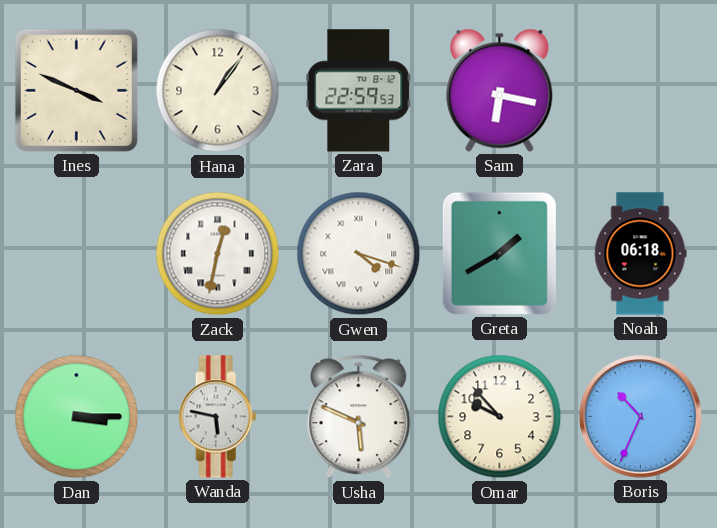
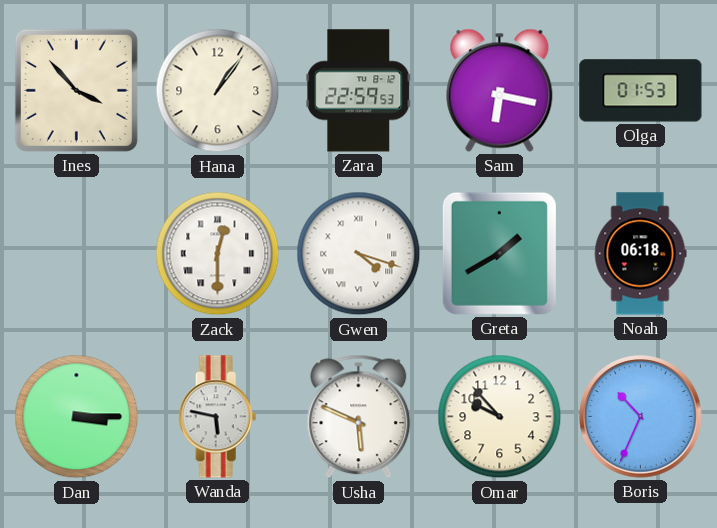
Ines: 3:49 -> 3:53
Olga: none -> 01:53
Zack: 12:32 -> 12:30
